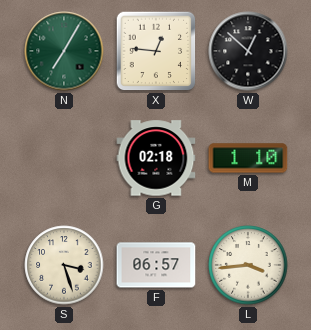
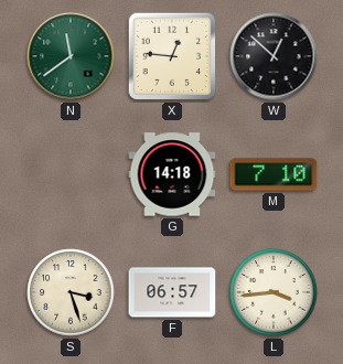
N: 7:05 -> 11:39
G: 02:18 -> 14:18
M: 1:10 -> 7:10
